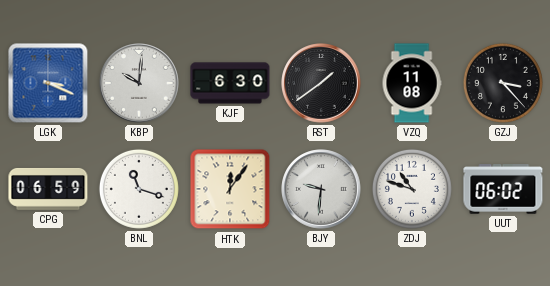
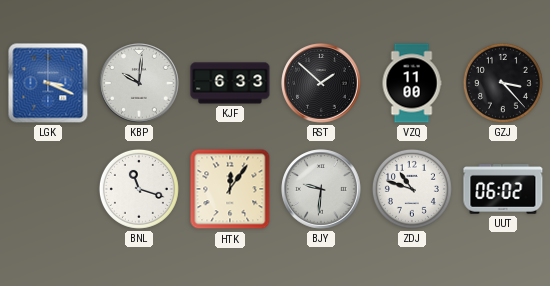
KJF: 6:30 -> 6:33
RST: 1:39 -> 1:52
VZQ: 11:08 -> 11:00
CPG: 06:59 -> none
